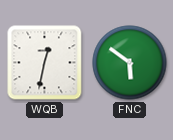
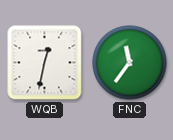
FNC: 5:51 -> 11:36
